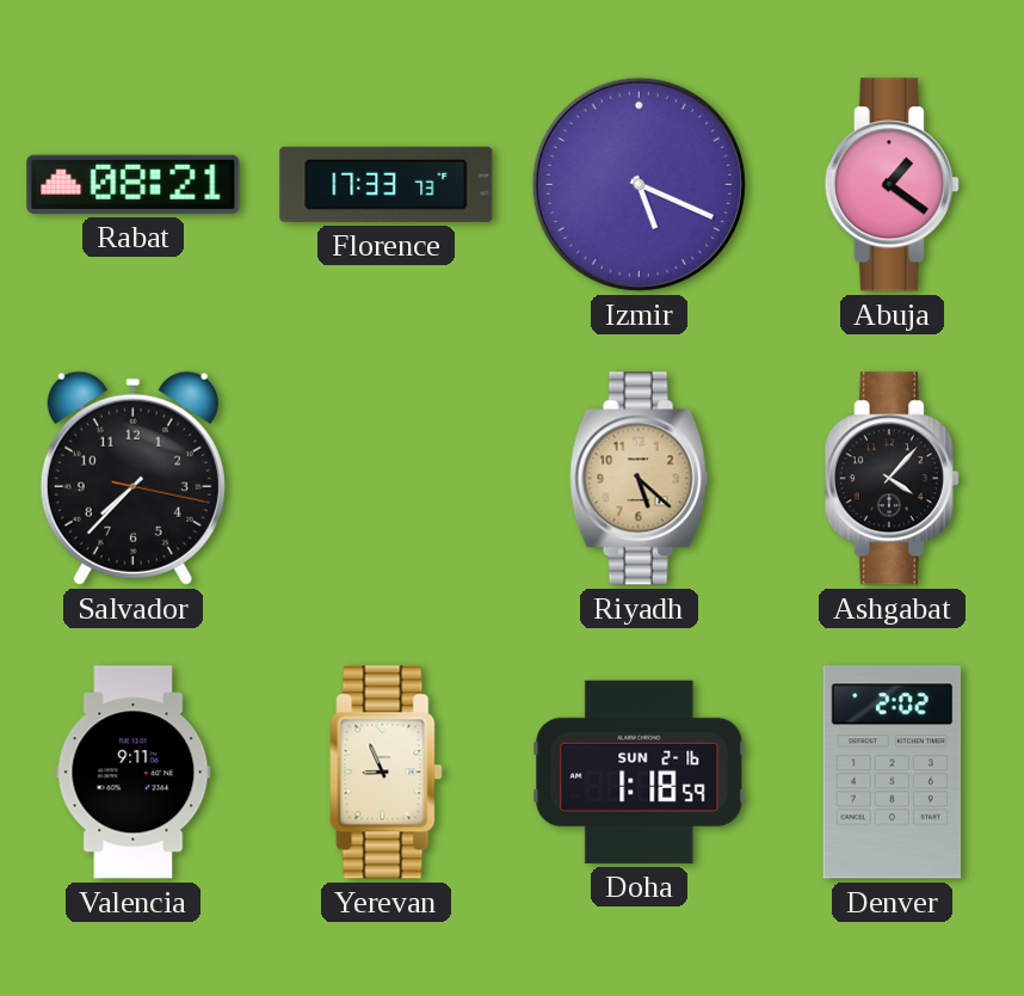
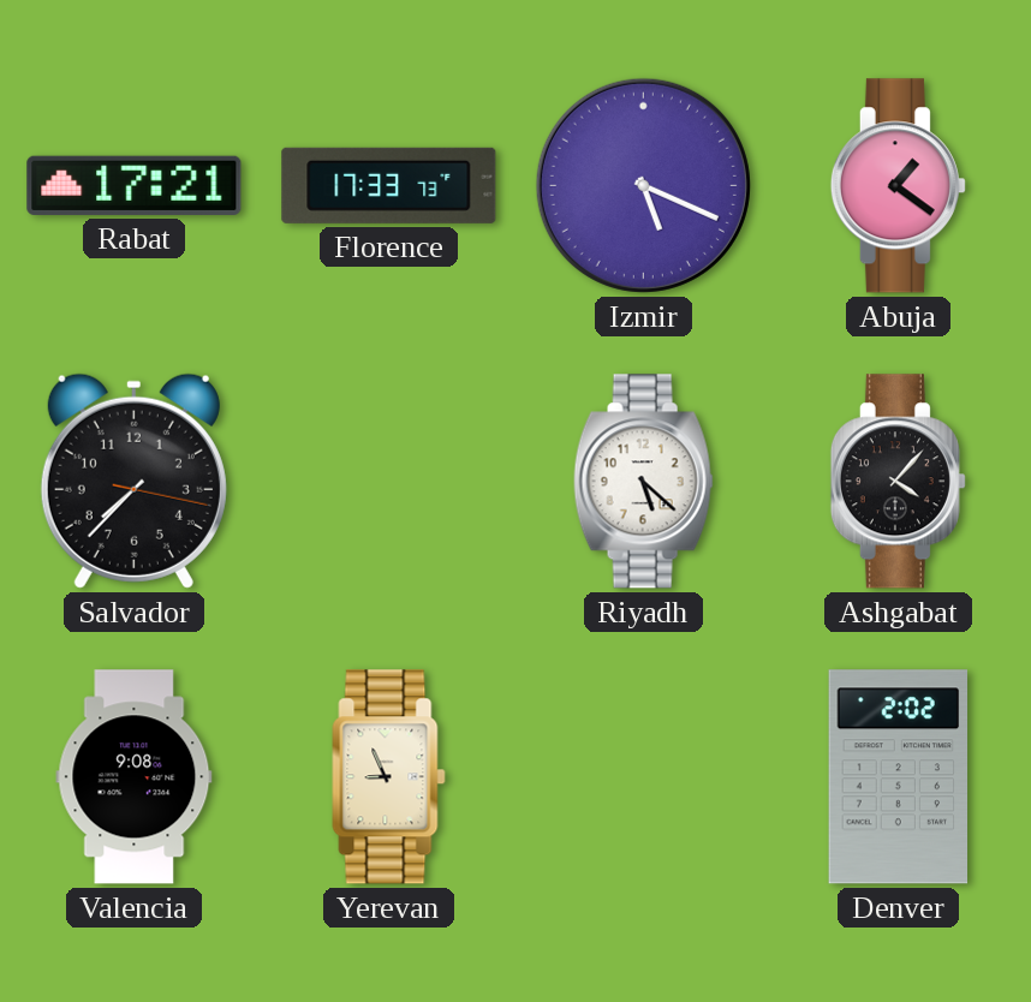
Rabat: 08:21 -> 17:21
Riyadh dial: champagne -> white
Valencia: 9:11 -> 9:08
Doha: 1:18 -> none
